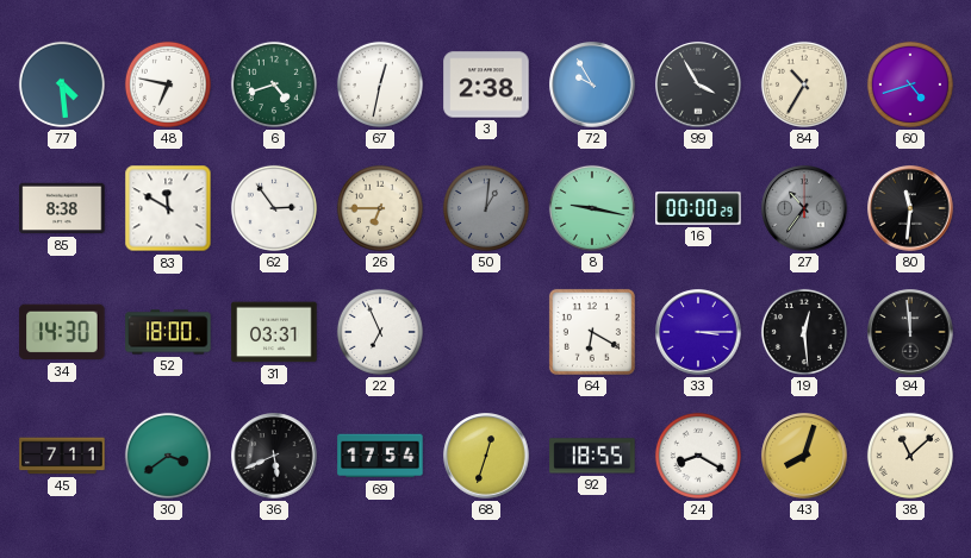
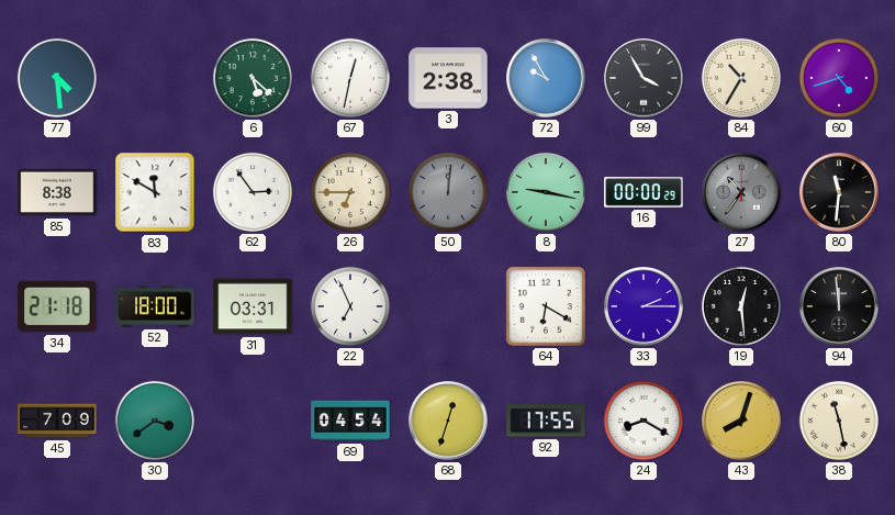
48: 6:47 -> none
6: 4:42 -> 5:22
50: 1:01 -> 12:01
34: 14:30 -> 21:18
33: 3:15 -> 2:15
45: 7:11 -> 7:09
36: 5:41 -> none
69: 17:54 -> 04:54
92: 18:55 -> 17:55
38: 11:08 -> 11:28
